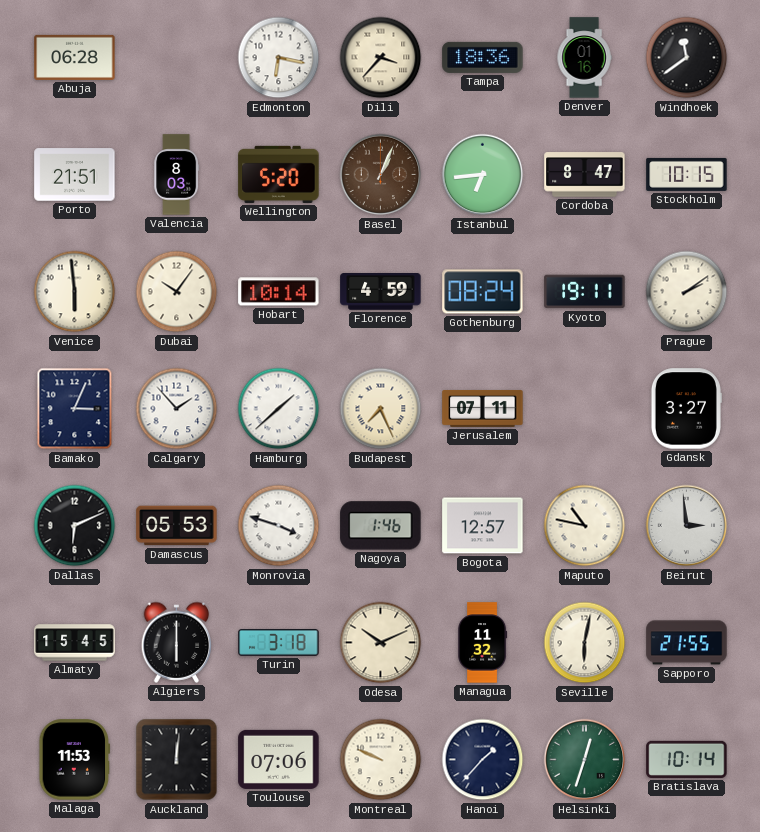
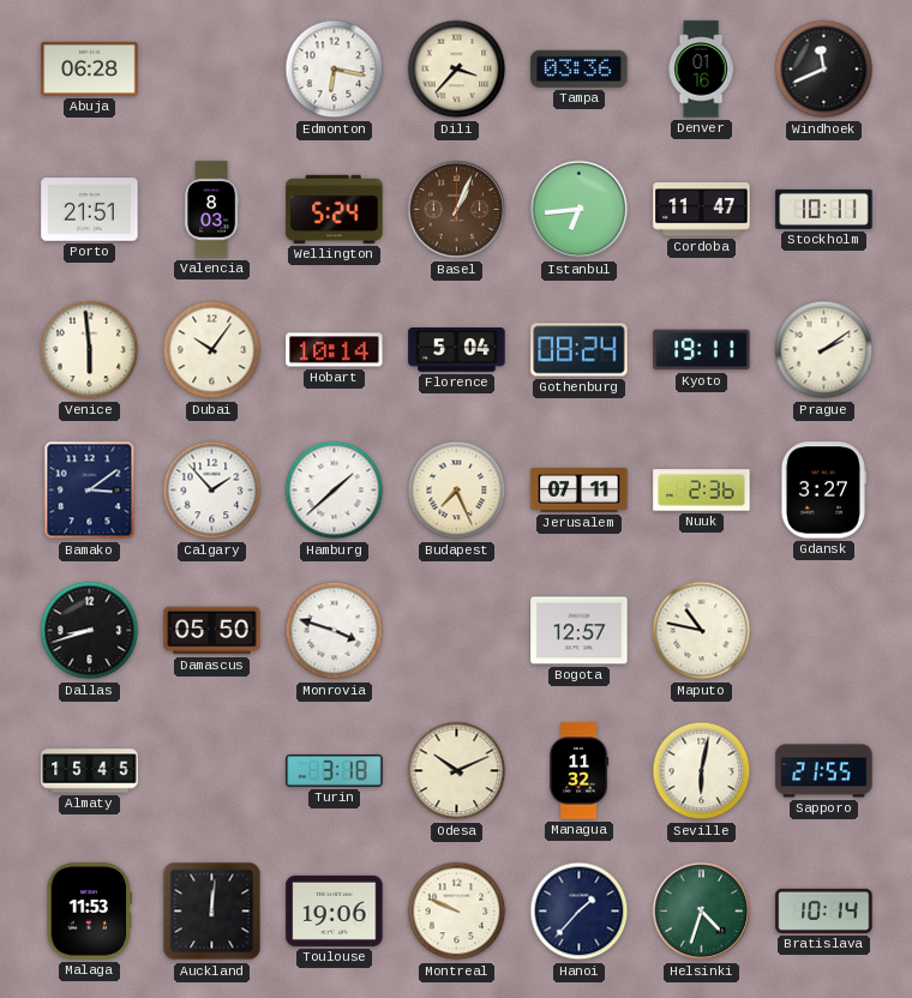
Tampa: 18:36 -> 03:36
Windhoek: 11:39 -> 11:41
Wellington: 5:20 -> 5:24
Cordoba: 8:47 -> 11:47
Stockholm: 10:15 -> 10:11
Florence: 4:59 -> 5:04
Bamako: 3:04 -> 3:09
Nuuk: none -> 2:36
Dallas: 6:11 -> 8:42
Damascus: 05:53 -> 05:50
Nagoya: 1:46 -> none
Beirut: 2:59 -> none
Algiers: 6:00 -> none
Toulouse: 07:06 -> 19:06
Helsinki: 12:33 -> 4:33
